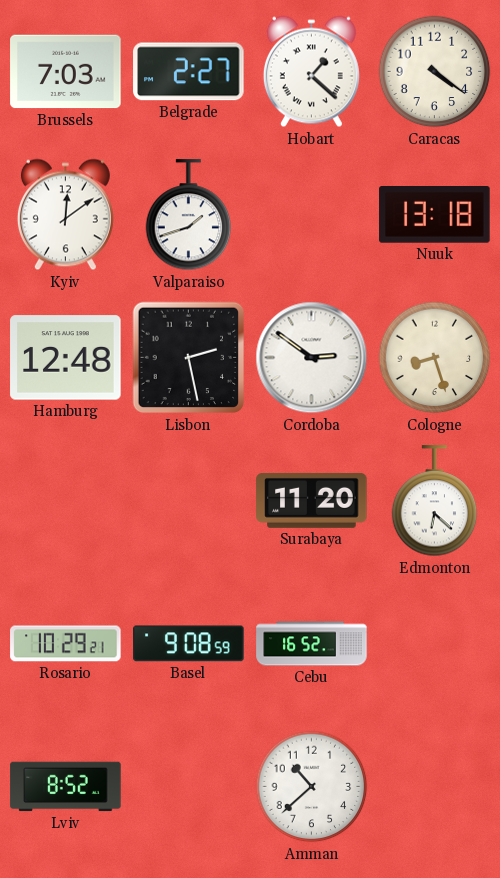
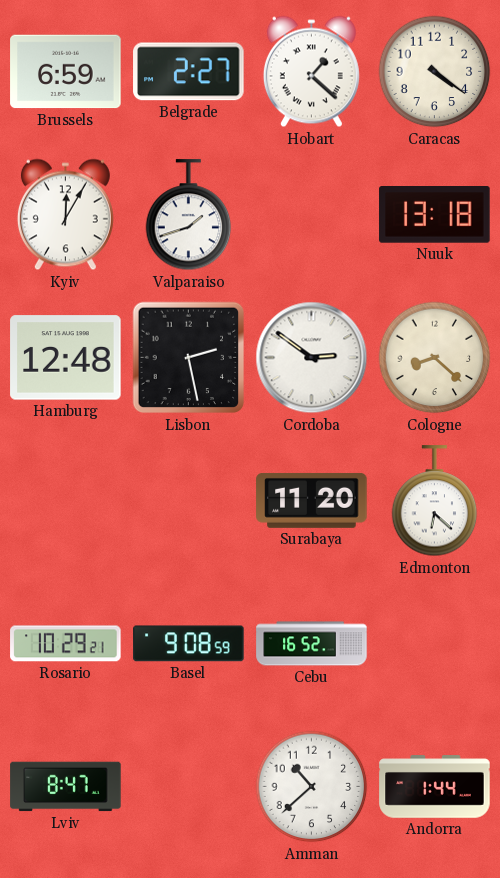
Brussels: 7:03 -> 6:59
Kyiv: 12:09 -> 12:05
Cologne: 8:27 -> 8:22
Lviv: 8:52 -> 8:47
Andorra: none -> 1:44
